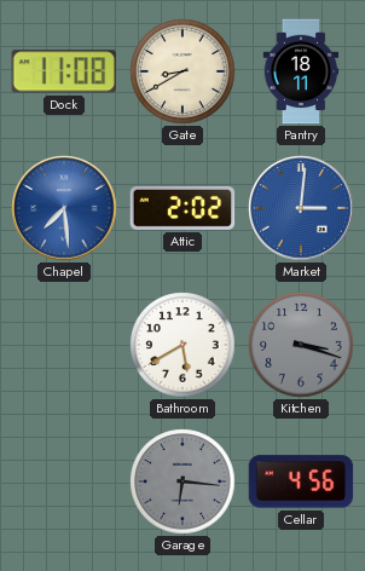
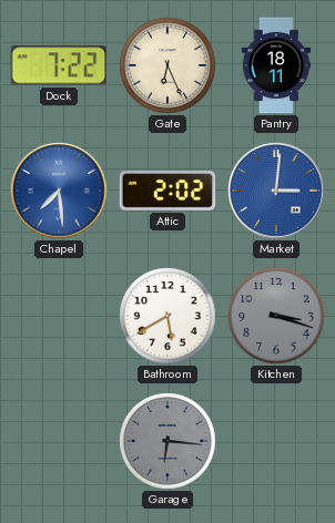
Dock: 11:08 -> 7:22
Gate: 8:40 -> 6:26
Cellar: 4:56 -> none
